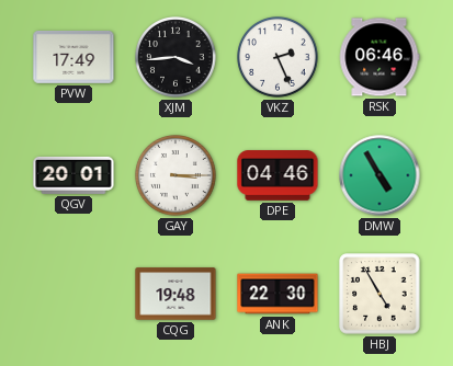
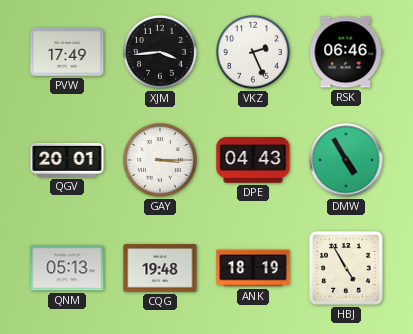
DPE: 04:46 -> 04:43
QNM: none -> 05:13
ANK: 22:30 -> 18:19
